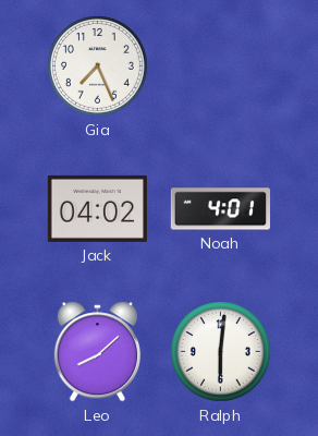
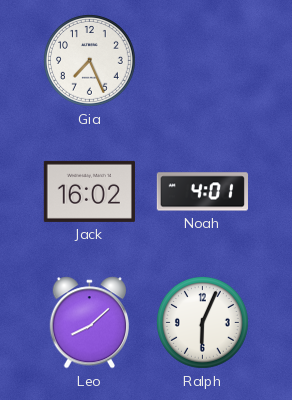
Jack: 04:02 -> 16:02
Ralph: 6:01 -> 6:04
